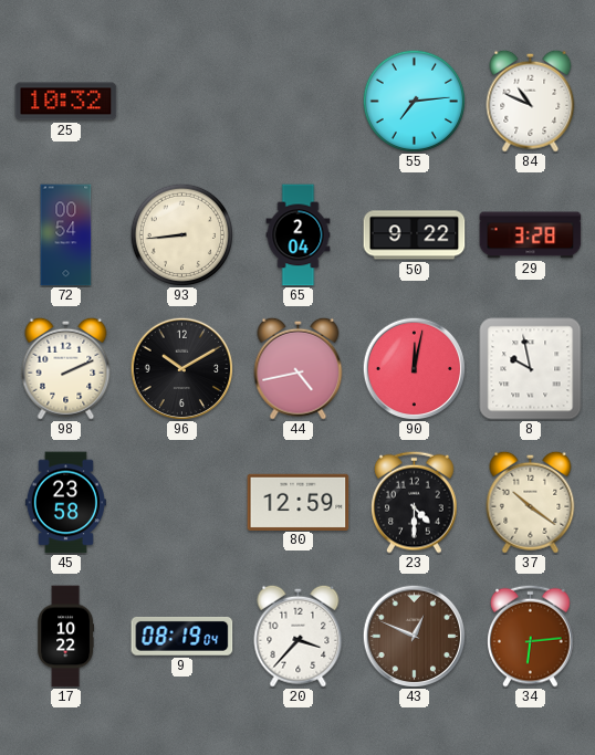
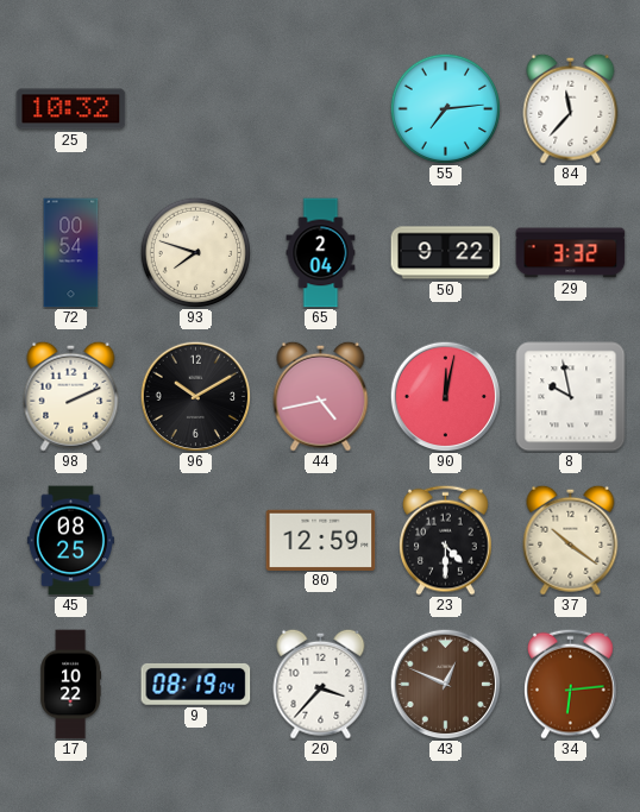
84: 10:49 -> 11:37
93: 8:44 -> 7:48
29: 3:28 -> 3:32
45: 23:58 -> 08:25
